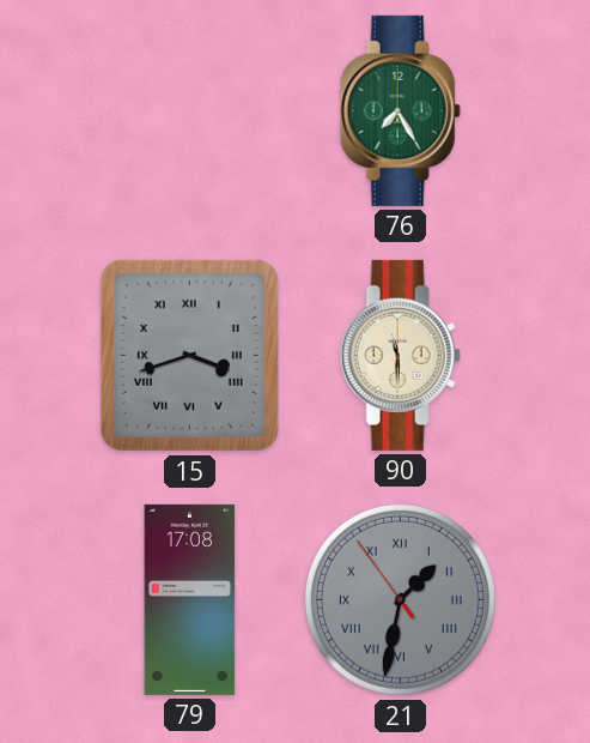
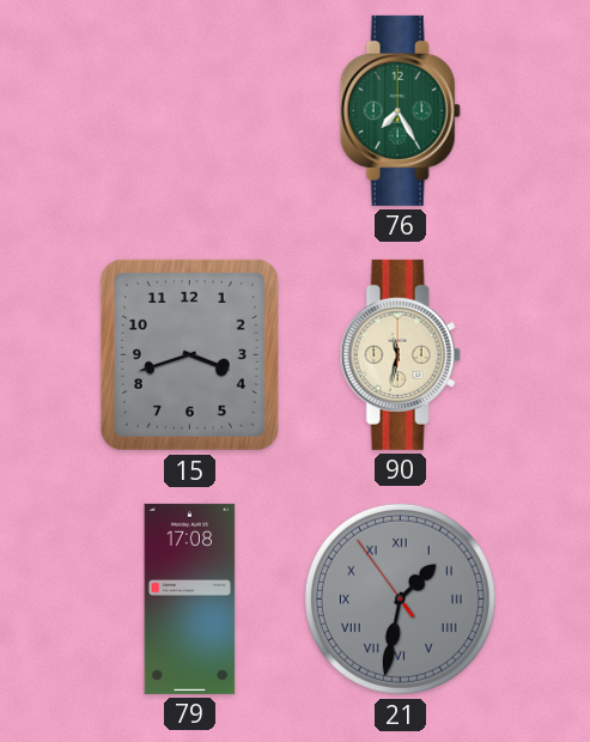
15 numerals: Roman -> Arabic
90: 11:30 -> 11:32
